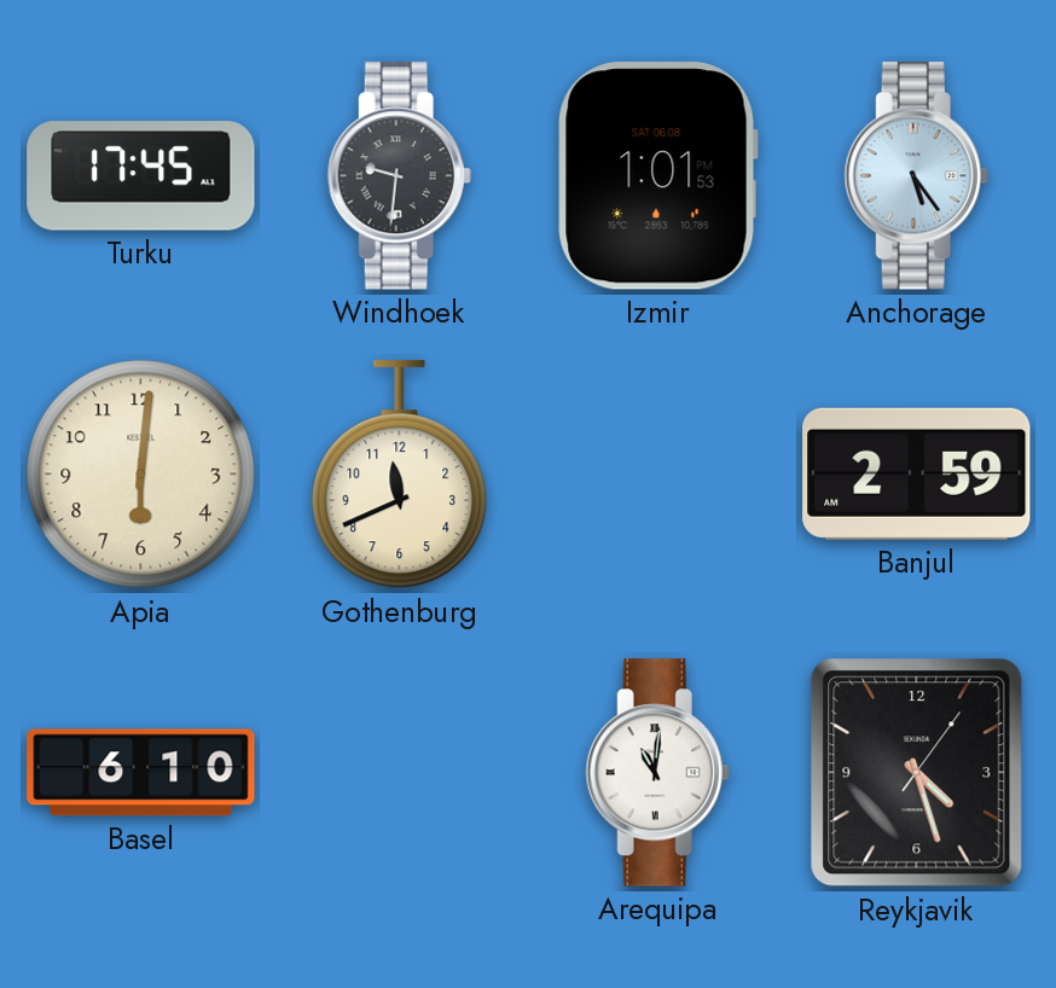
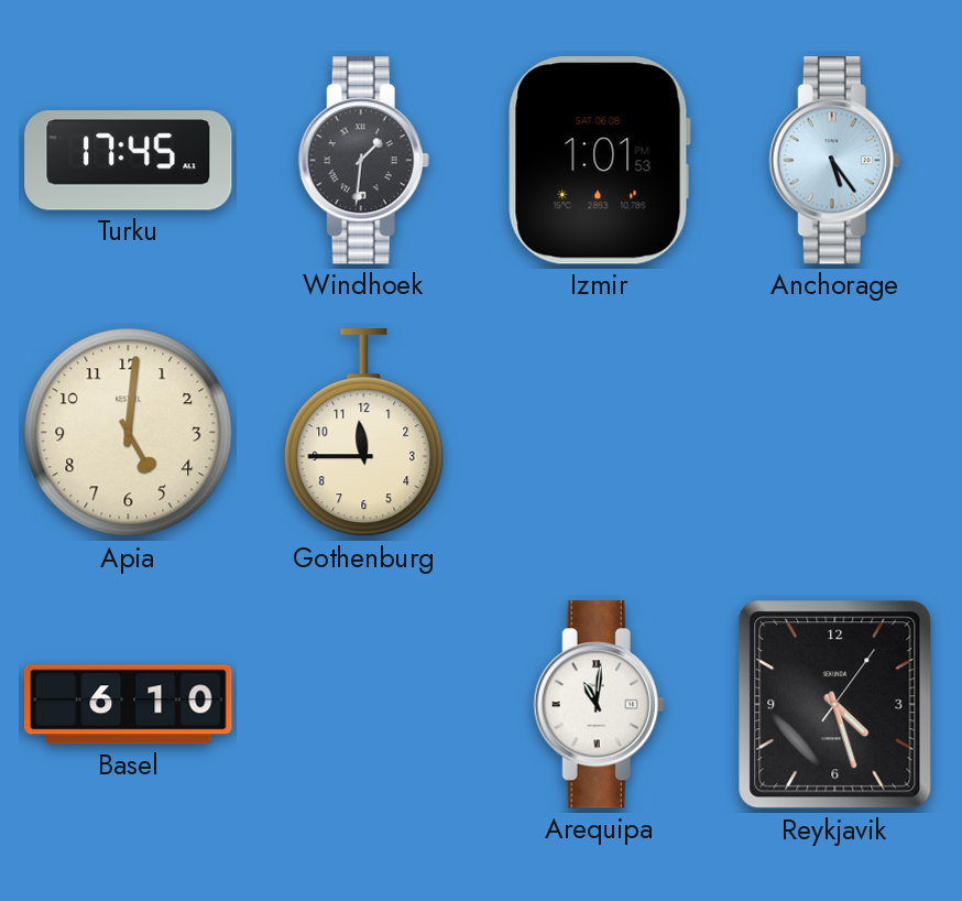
Windhoek: 9:31 -> 1:31
Apia: 6:01 -> 5:01
Gothenburg: 11:41 -> 11:45
Banjul: 2:59 -> none
